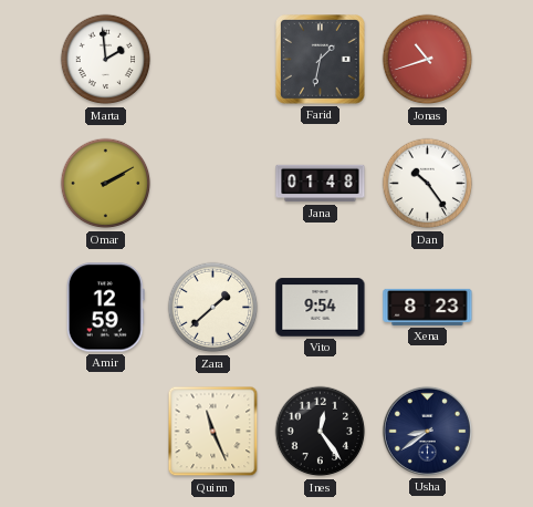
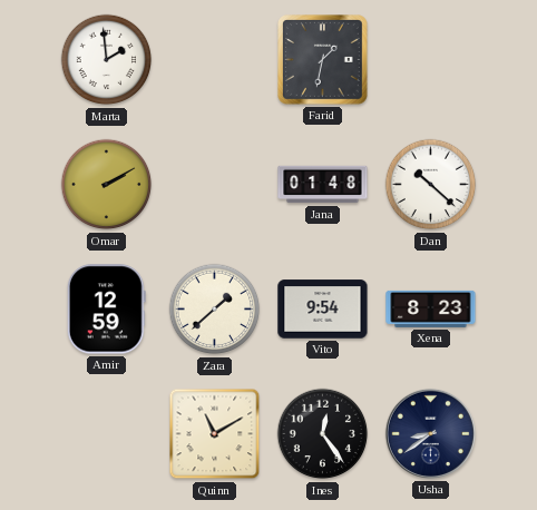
Jonas: 10:42 -> none
Dan: 10:24 -> 10:22
Quinn: 11:26 -> 11:10
